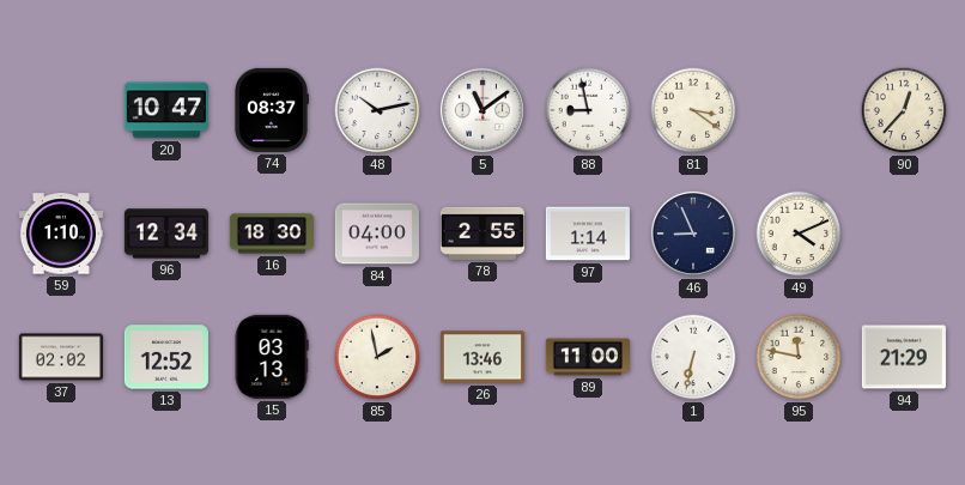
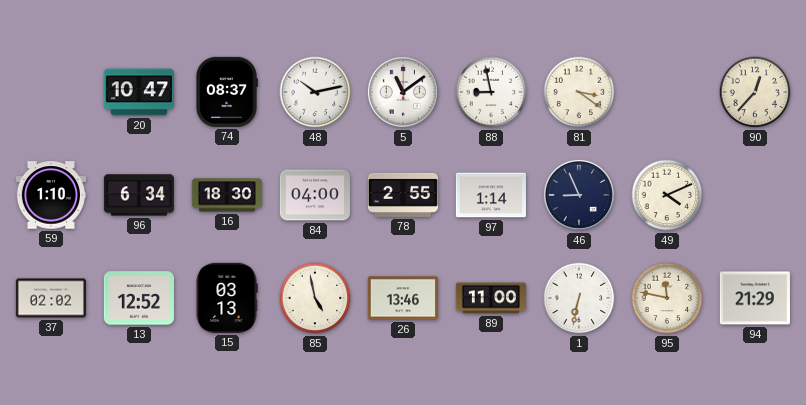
96: 12:34 -> 6:34
85: 1:58 -> 4:58
